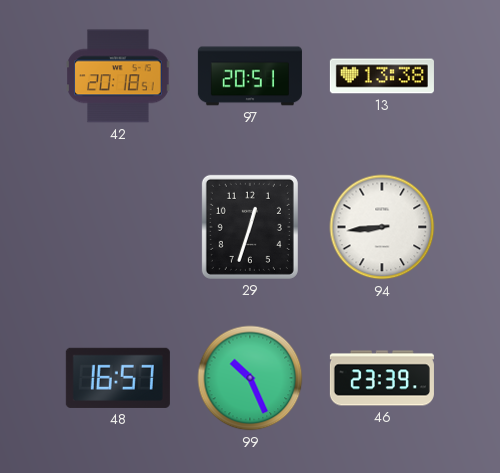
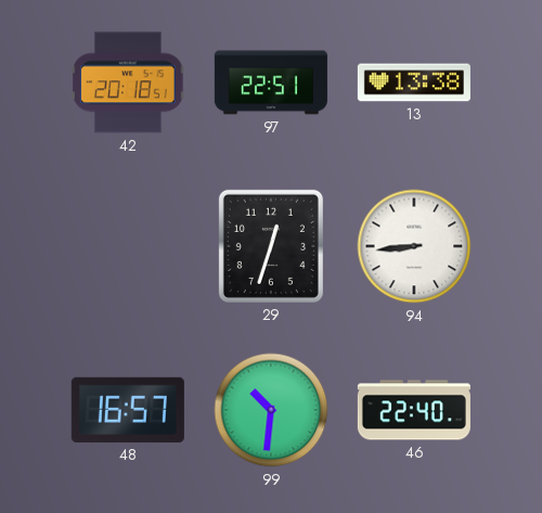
97: 20:51 -> 22:51
99: 10:26 -> 10:31
46: 23:39 -> 22:40
